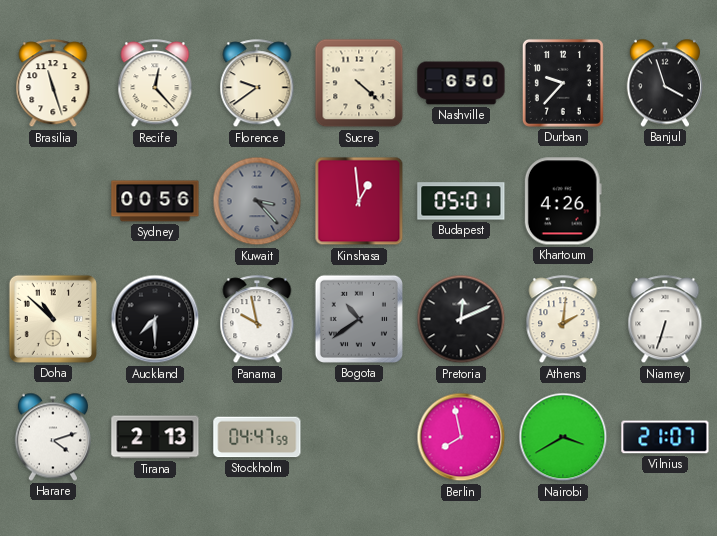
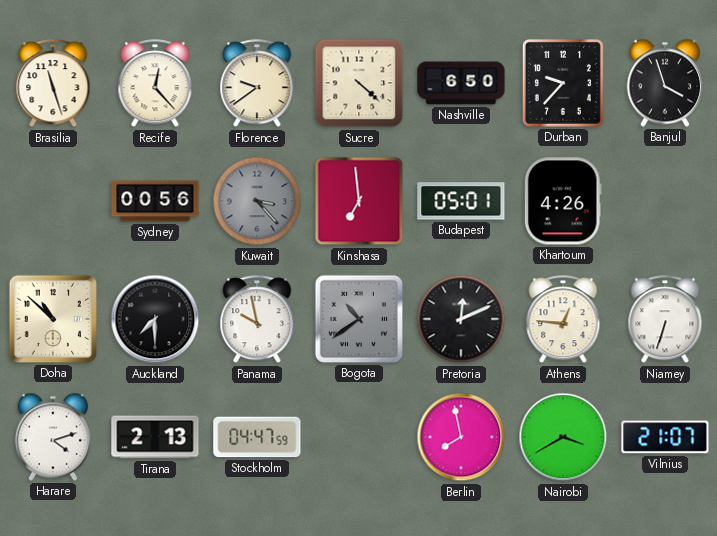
Kinshasa: 12:59 -> 6:59
Athens: 2:01 -> 12:46
